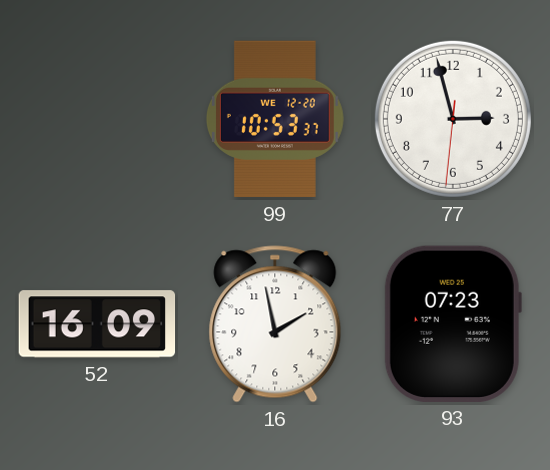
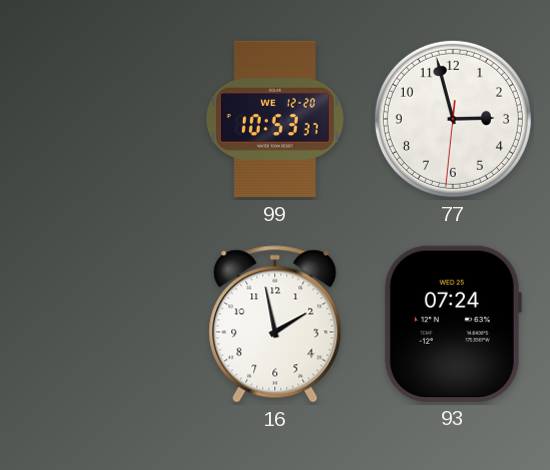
52: 16:09 -> none
93: 07:23 -> 07:24
